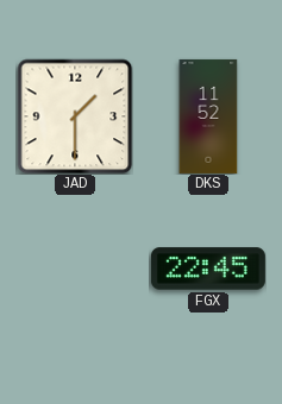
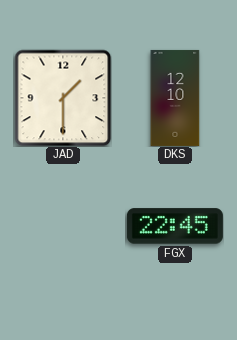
DKS: 11:52 -> 12:10
